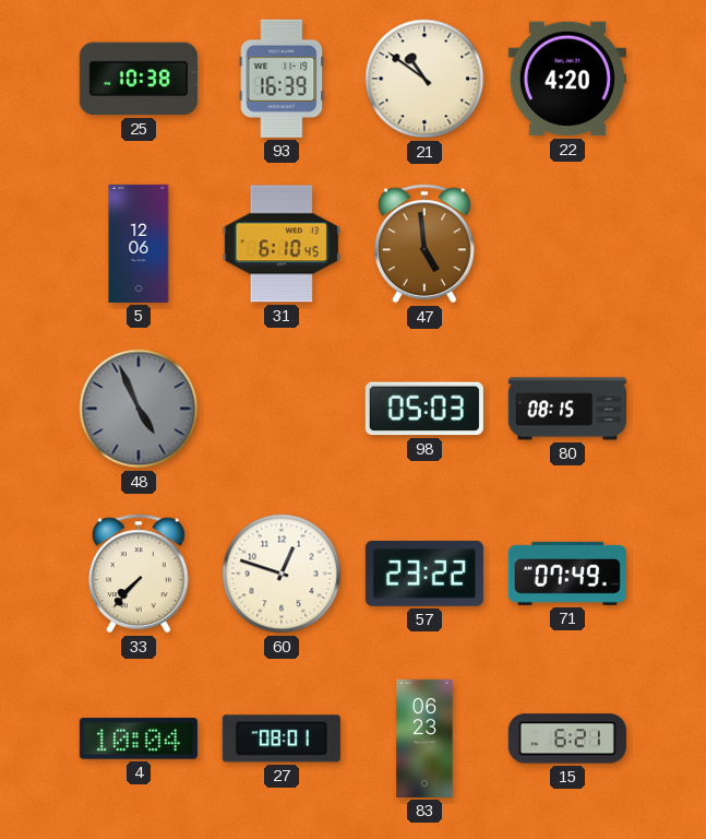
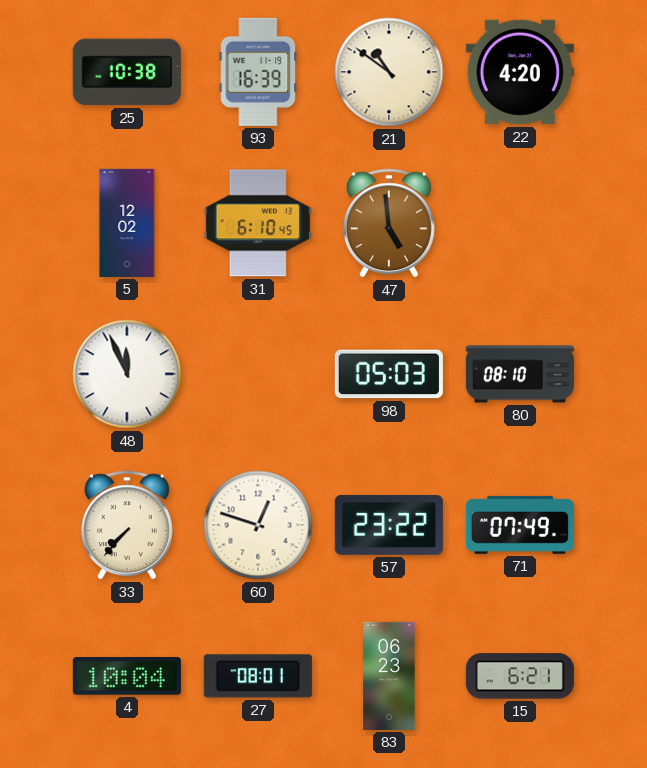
5: 12:06 -> 12:02
48: 4:56 -> 11:56
48 dial: grey -> white
80: 08:15 -> 08:10
